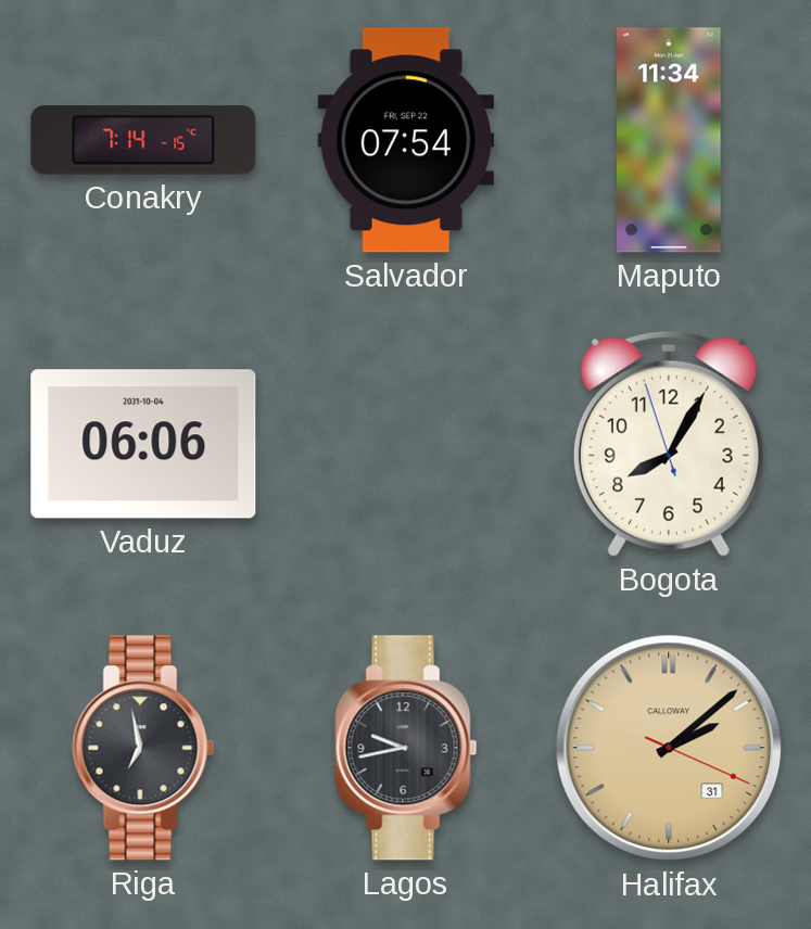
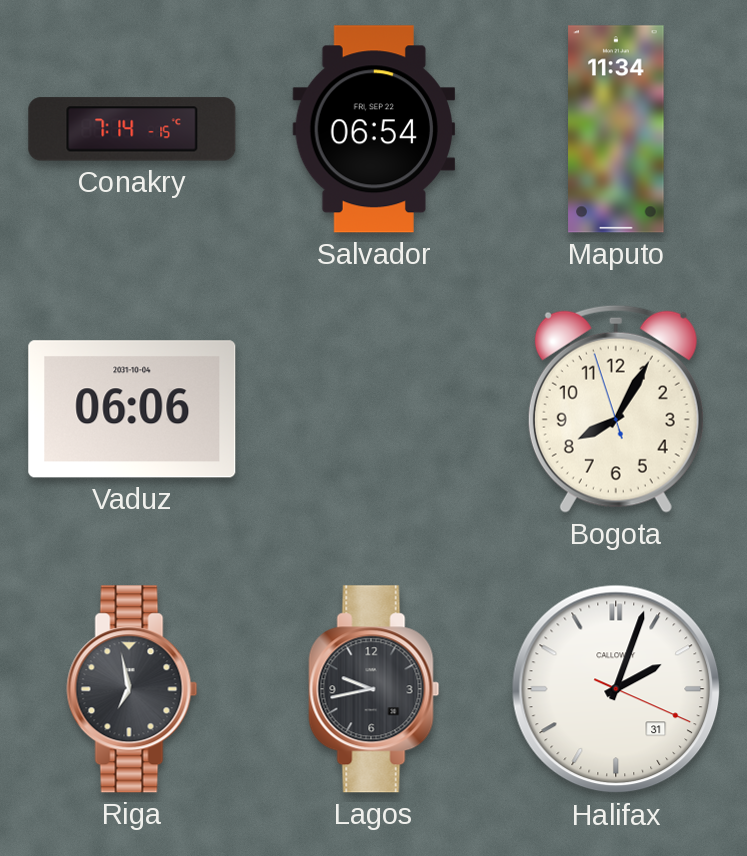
Salvador: 07:54 -> 06:54
Halifax: 2:08 -> 2:03
Halifax dial: champagne -> white
